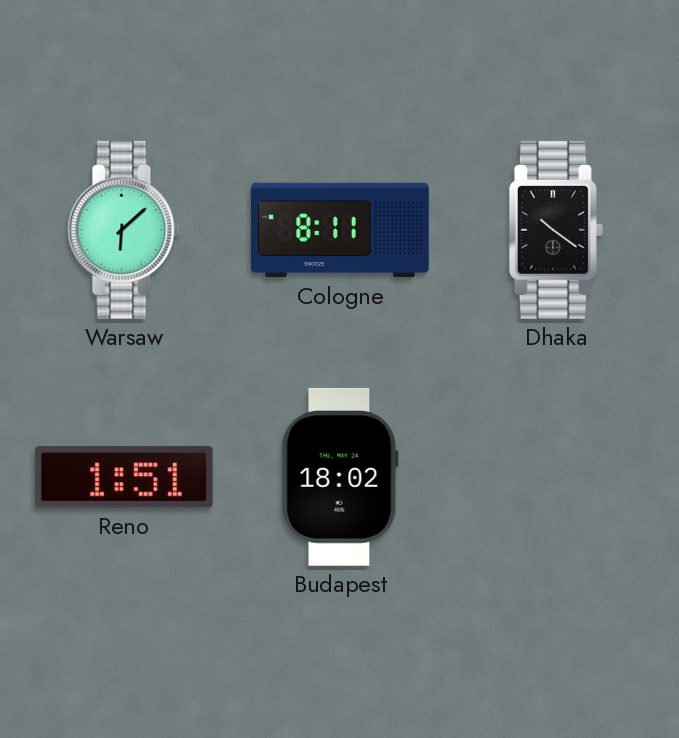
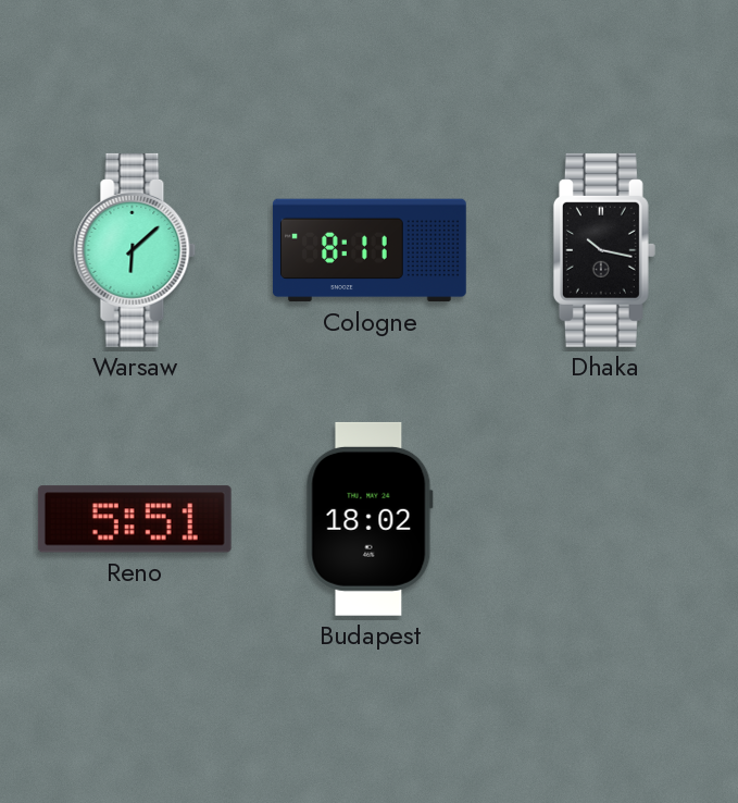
Dhaka: 10:21 -> 10:17
Reno: 1:51 -> 5:51
